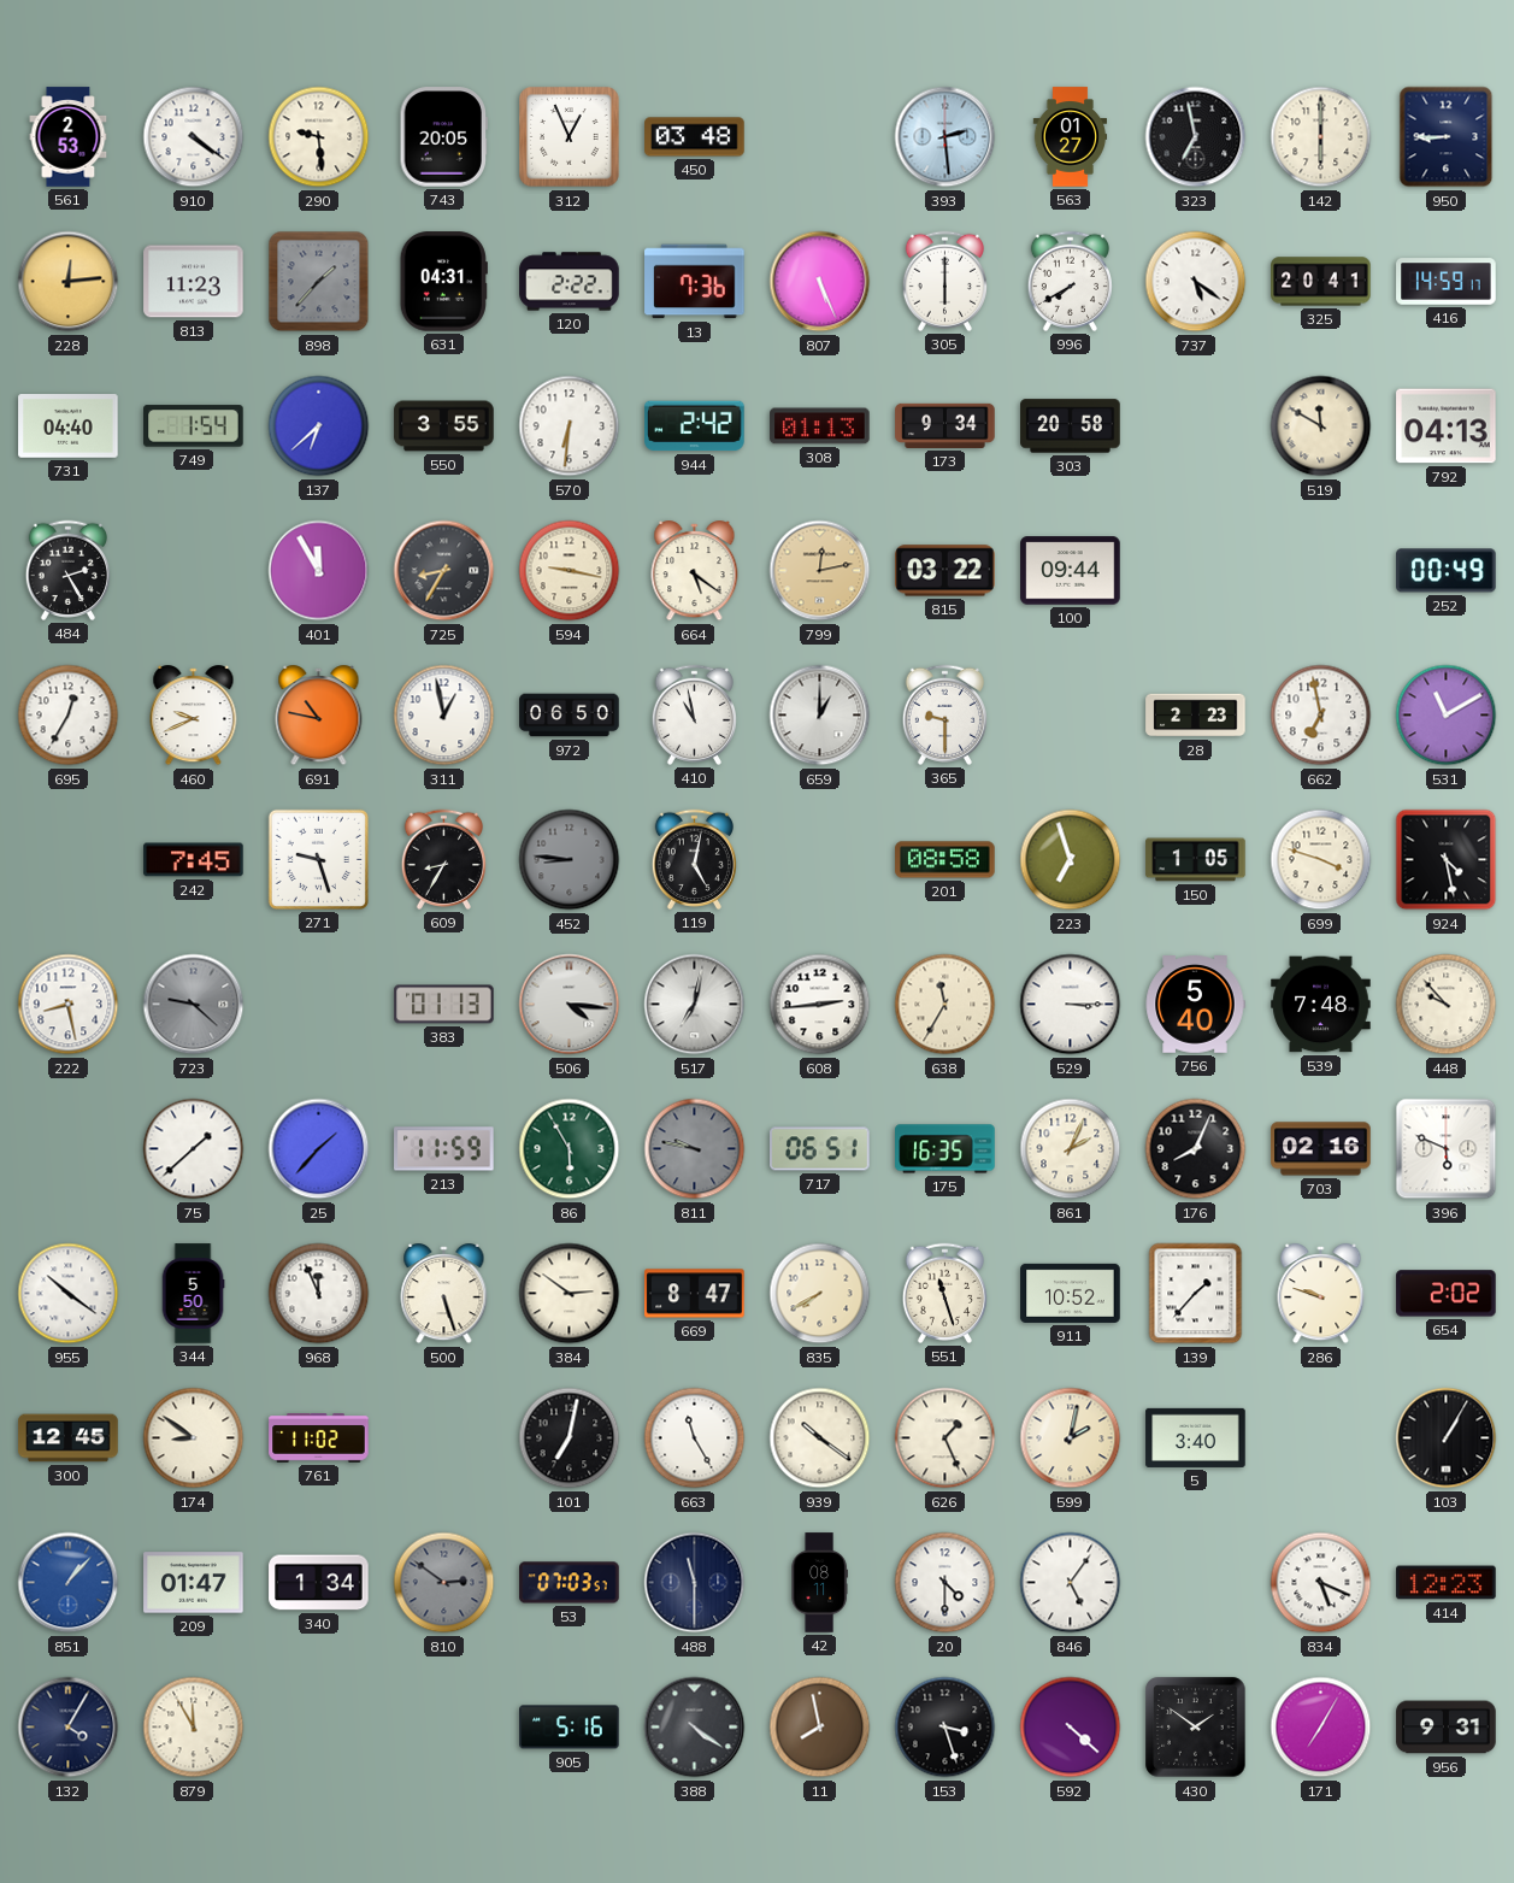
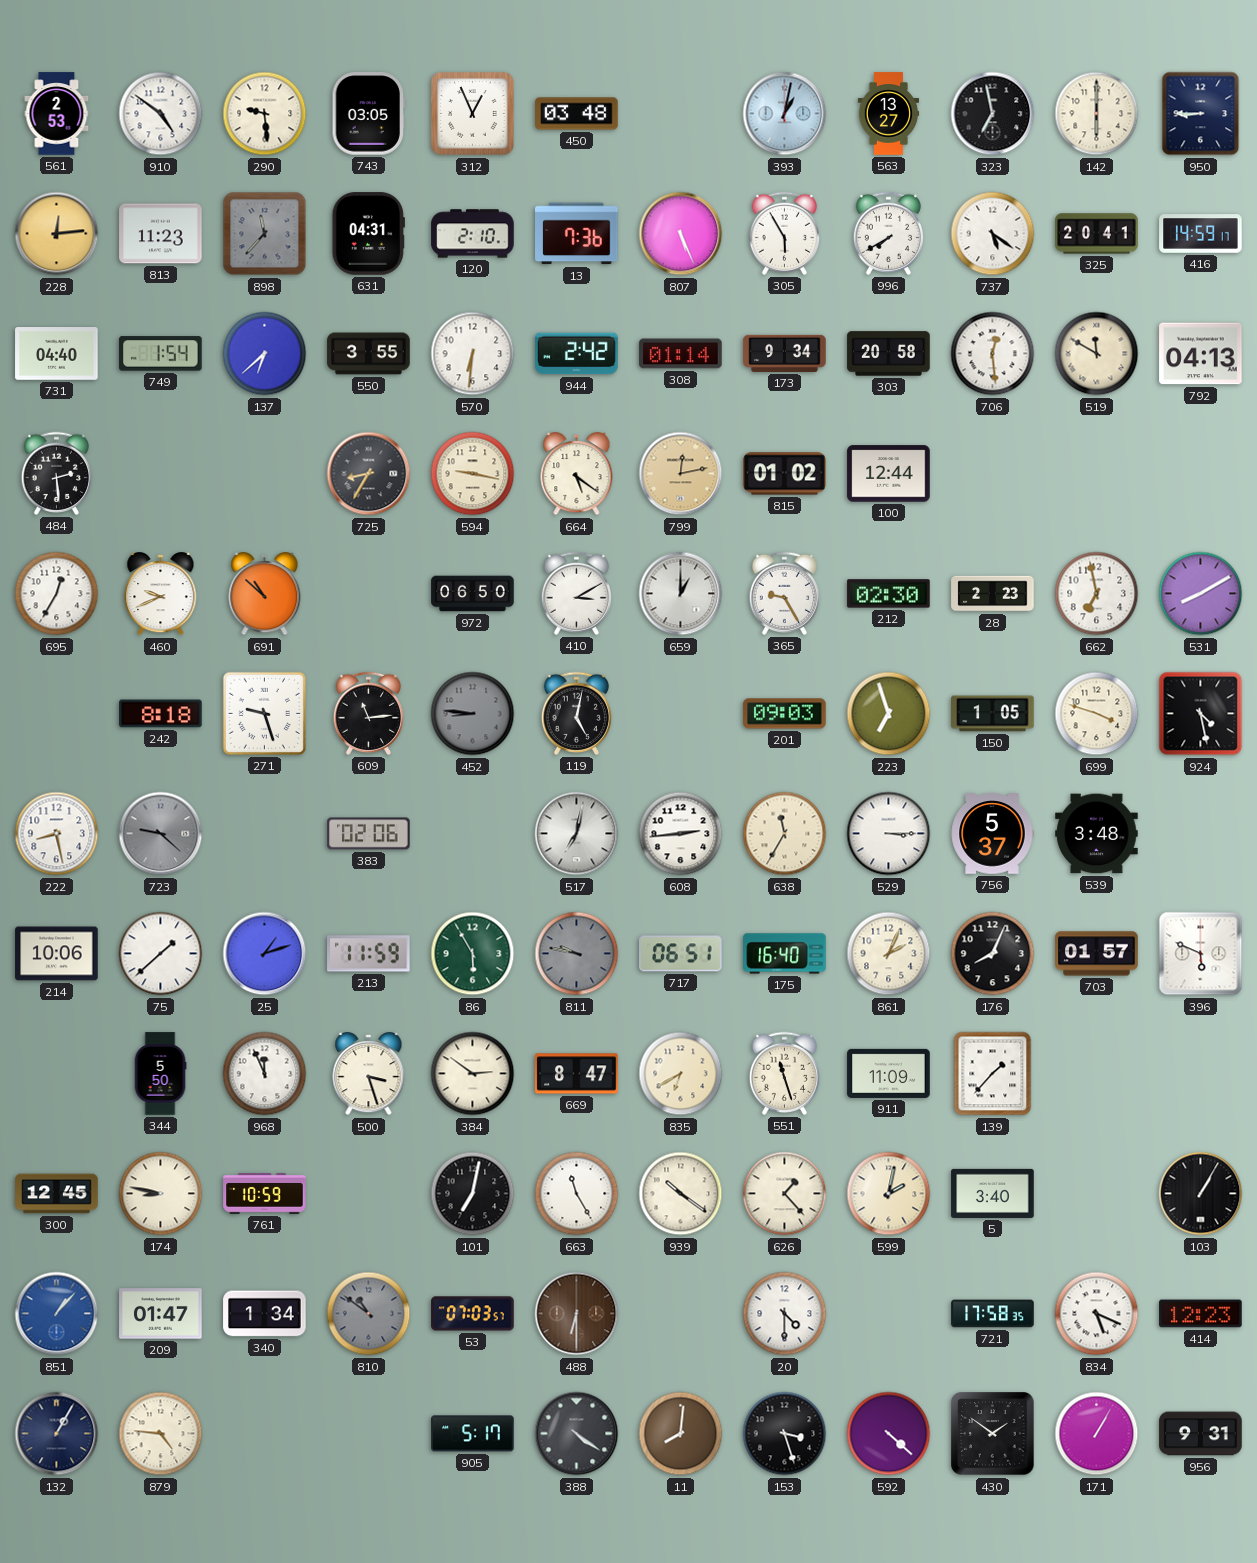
910: 4:21 -> 4:51
743: 20:05 -> 03:05
393: 2:29 -> 1:02
563: 01:27 -> 13:27
898: 1:37 -> 11:37
120: 2:22 -> 2:10
305: 6:00 -> 5:55
308: 01:13 -> 01:14
706: none -> 12:29
484: 2:25 -> 2:29
401: 11:55 -> none
815: 03:22 -> 01:02
100: 09:44 -> 12:44
252: 00:49 -> none
691: 10:47 -> 10:52
311: 12:58 -> none
410: 10:58 -> 3:10
365: 9:30 -> 9:25
212: none -> 02:30
531: 11:10 -> 8:10
242: 7:45 -> 8:18
609: 8:35 -> 11:14
201: 08:58 -> 09:03
383: 01:13 -> 02:06
506: 4:16 -> none
756: 5:40 -> 5:37
539: 7:48 -> 3:48
448: 9:53 -> none
214: none -> 10:06
25: 1:37 -> 1:12
175: 16:35 -> 16:40
703: 02:16 -> 01:57
955: 10:21 -> none
500: 5:27 -> 3:27
835: 7:40 -> 6:40
911: 10:52 -> 11:09
286: 9:48 -> none
654: 2:02 -> none
174: 8:51 -> 8:47
761: 11:02 -> 10:59
626: 1:26 -> 1:23
810: 2:51 -> 10:51
488: 11:30 -> 6:30
488 dial: navy -> brown
42: 08:11 -> none
846: 5:06 -> none
721: none -> 17:58
132: 4:05 -> 1:05
879: 11:55 -> 4:46
905: 5:16 -> 5:17
11: 7:58 -> 8:01
171: 7:05 -> 1:05
